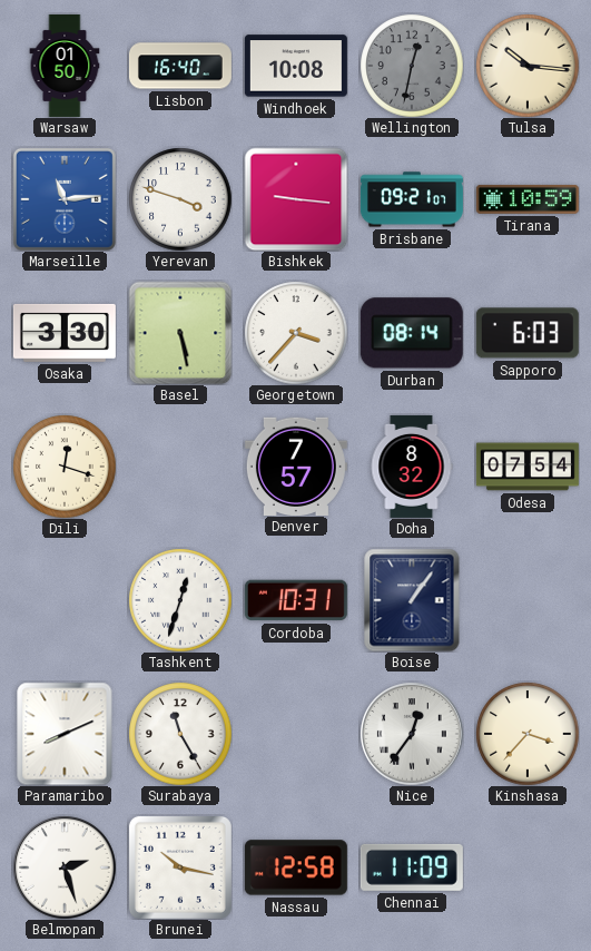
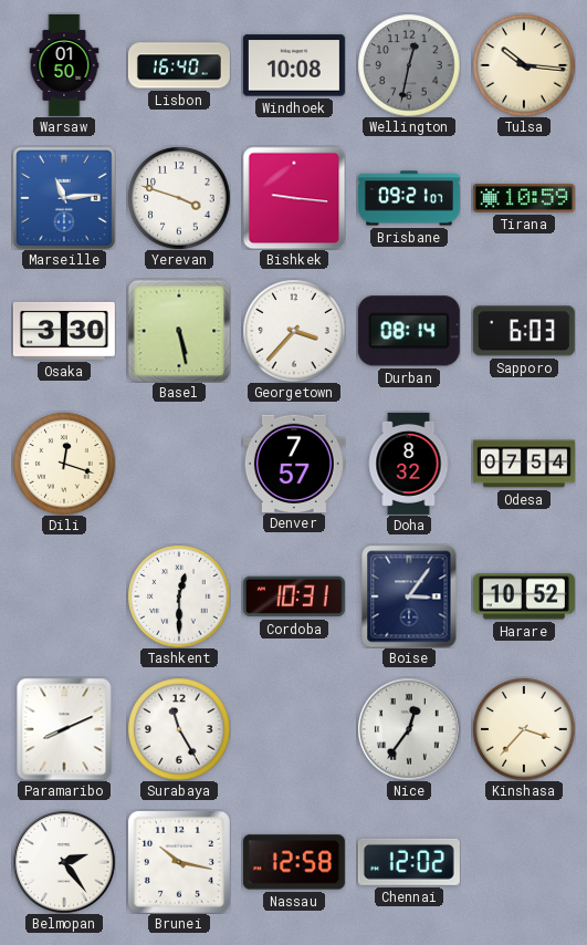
Tashkent: 12:33 -> 12:30
Boise: 1:06 -> 3:06
Harare: none -> 10:52
Belmopan: 2:27 -> 2:24
Chennai: 11:09 -> 12:02
